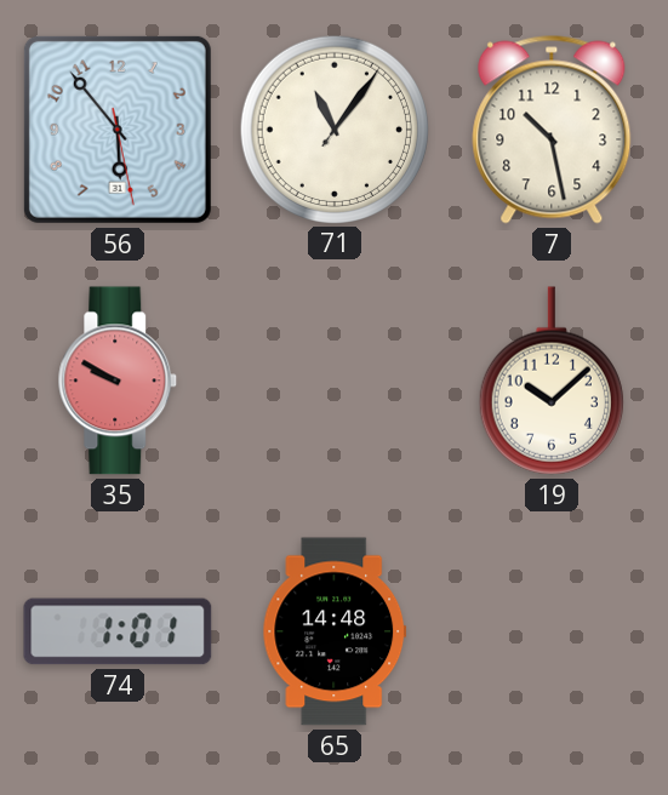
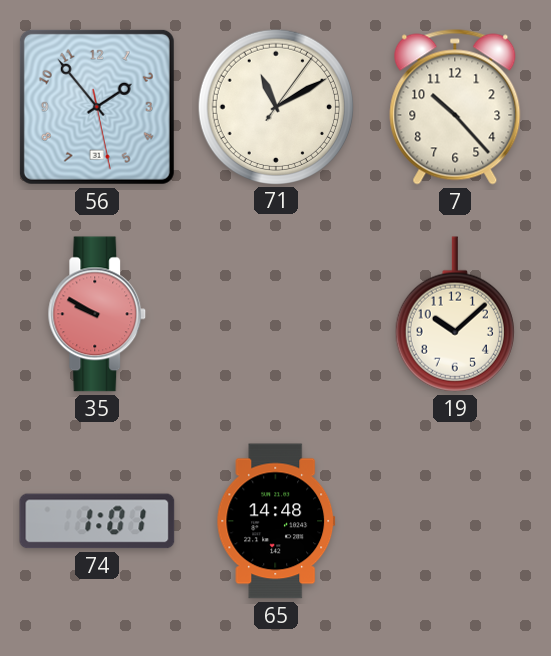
56: 5:53 -> 1:53
71: 11:06 -> 11:10
7: 10:28 -> 10:23
